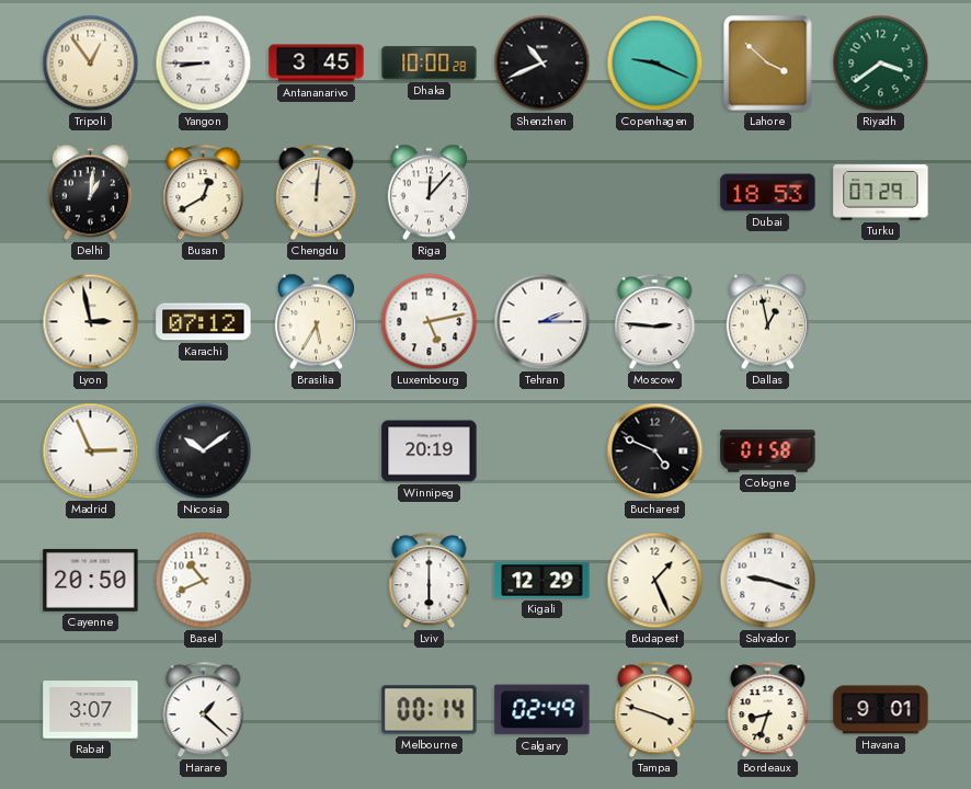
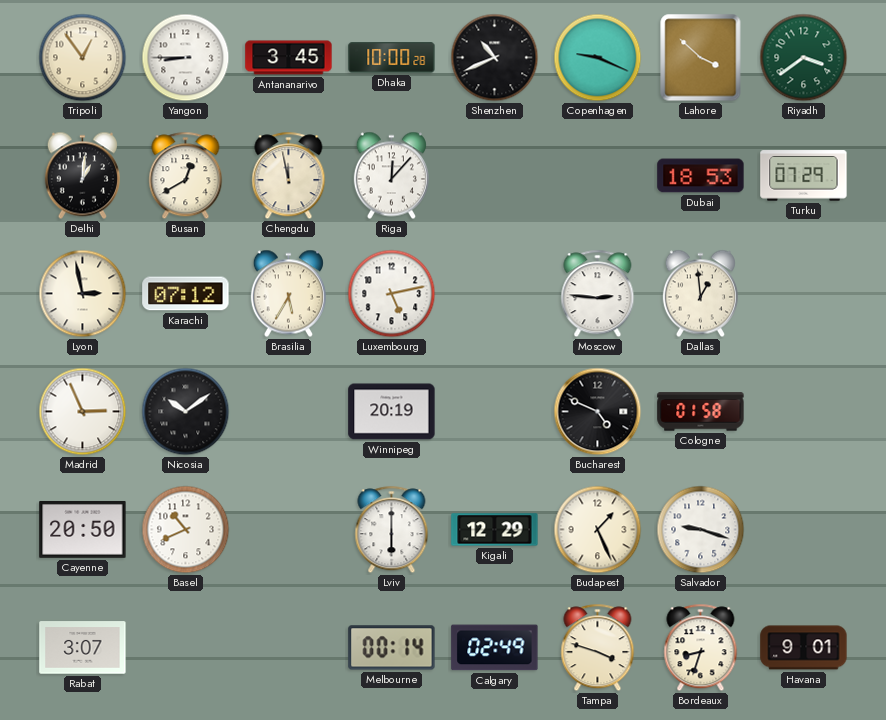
Chengdu: 12:01 -> 11:58
Tehran: 2:15 -> none
Dallas: 12:58 -> 12:59
Harare: 1:22 -> none
